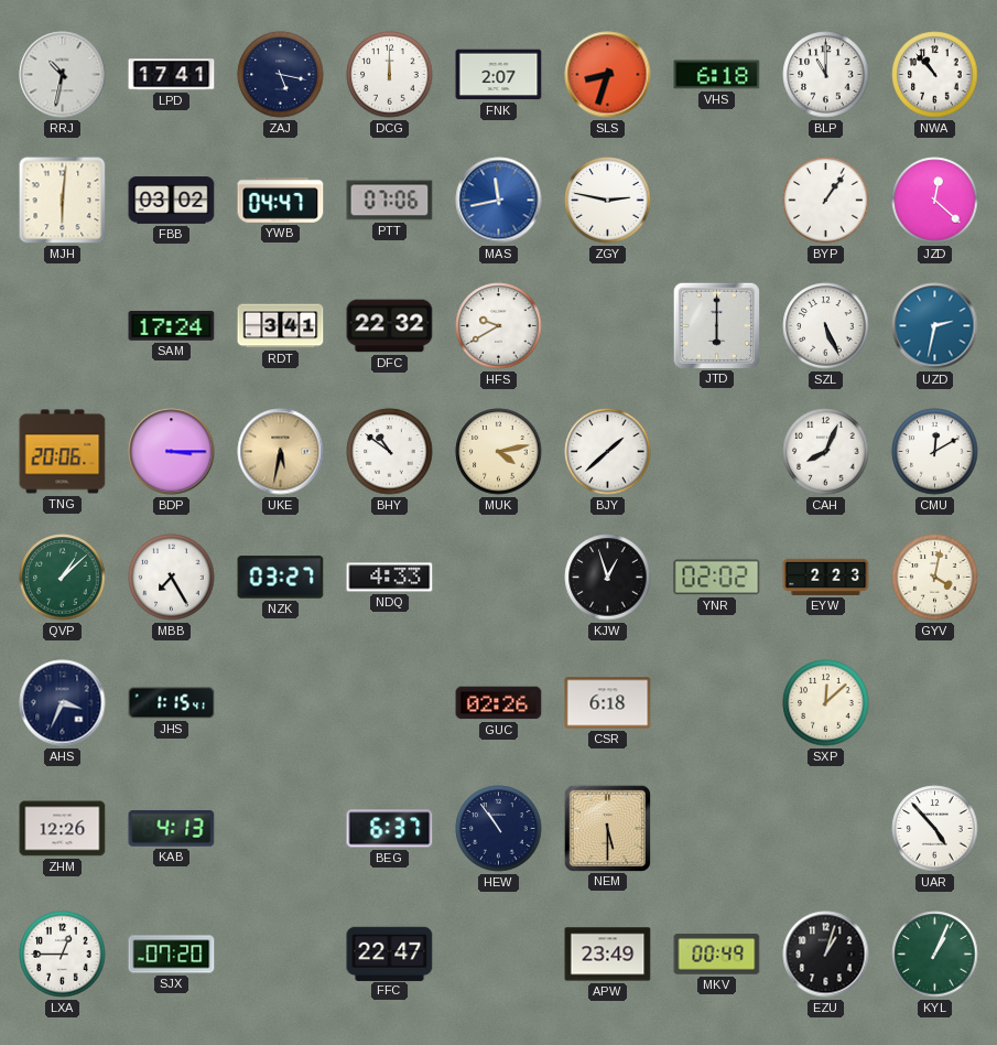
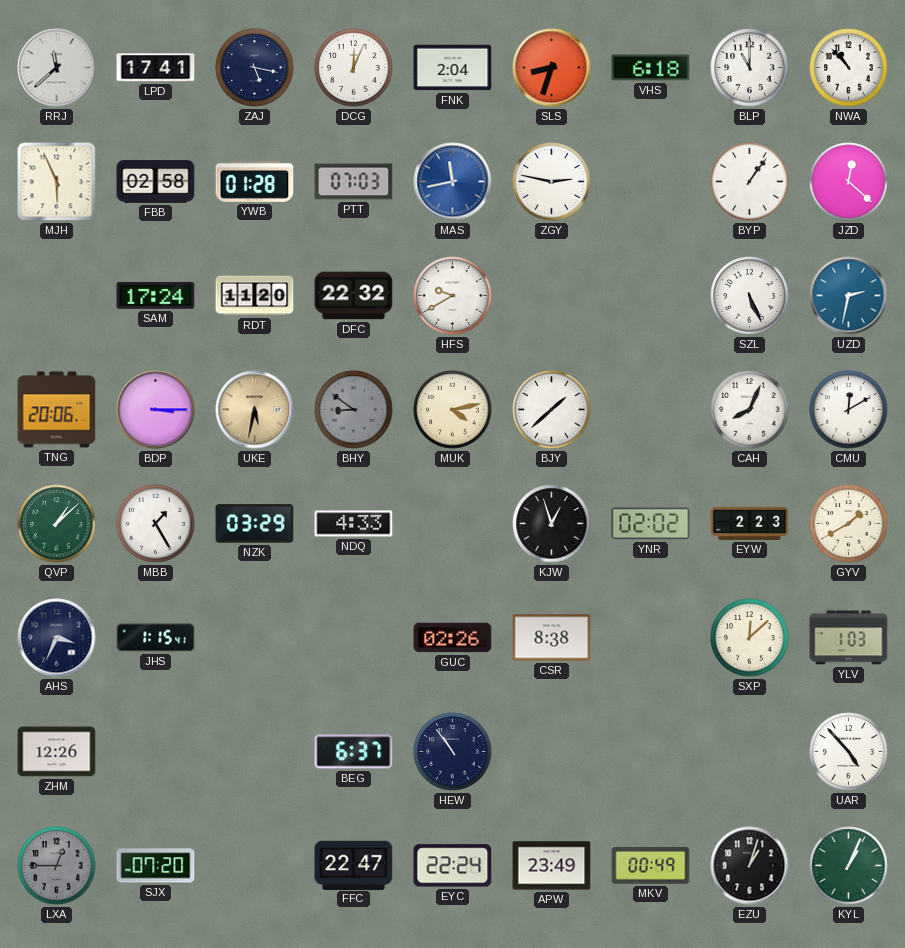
RRJ: 10:32 -> 11:38
DCG: 12:00 -> 12:04
FNK: 2:07 -> 2:04
MJH: 6:01 -> 5:56
FBB: 03:02 -> 02:58
YWB: 04:47 -> 01:28
PTT: 07:06 -> 07:03
RDT: 3:41 -> 11:20
JTD: 6:00 -> none
BHY: 10:51 -> 8:51
BHY dial: white -> grey
MBB: 7:25 -> 1:25
NZK: 03:27 -> 03:29
GYV: 4:02 -> 1:40
CSR: 6:18 -> 8:38
YLV: none -> 1:03
KAB: 4:13 -> none
NEM: 5:30 -> none
LXA dial: white -> grey
EYC: none -> 22:24
